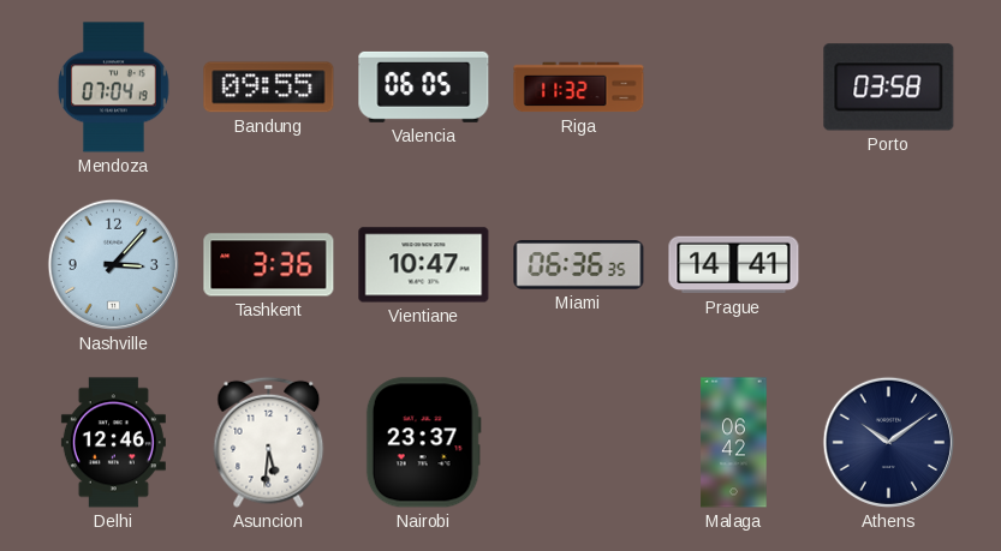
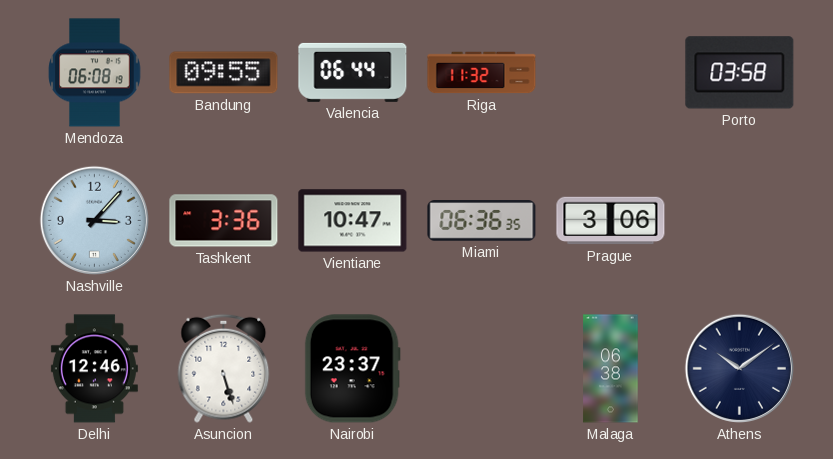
Mendoza: 07:04 -> 06:08
Valencia: 06:05 -> 06:44
Prague: 14:41 -> 3:06
Asuncion: 5:31 -> 5:27
Malaga: 06:42 -> 06:38
